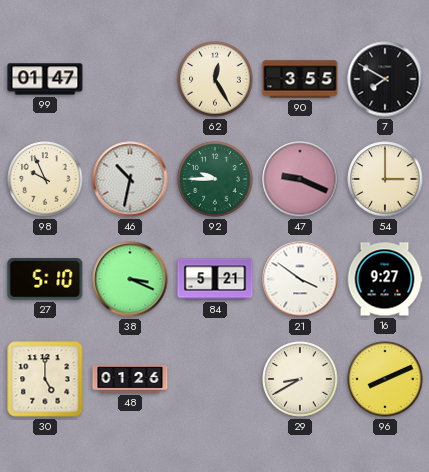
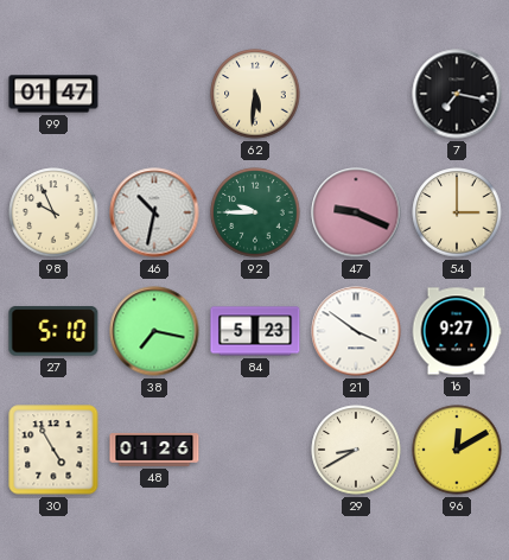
62: 12:25 -> 5:31
90: 3:55 -> none
7: 7:50 -> 7:17
38: 3:19 -> 7:17
84: 5:21 -> 5:23
30: 5:00 -> 4:55
96: 8:11 -> 12:10
